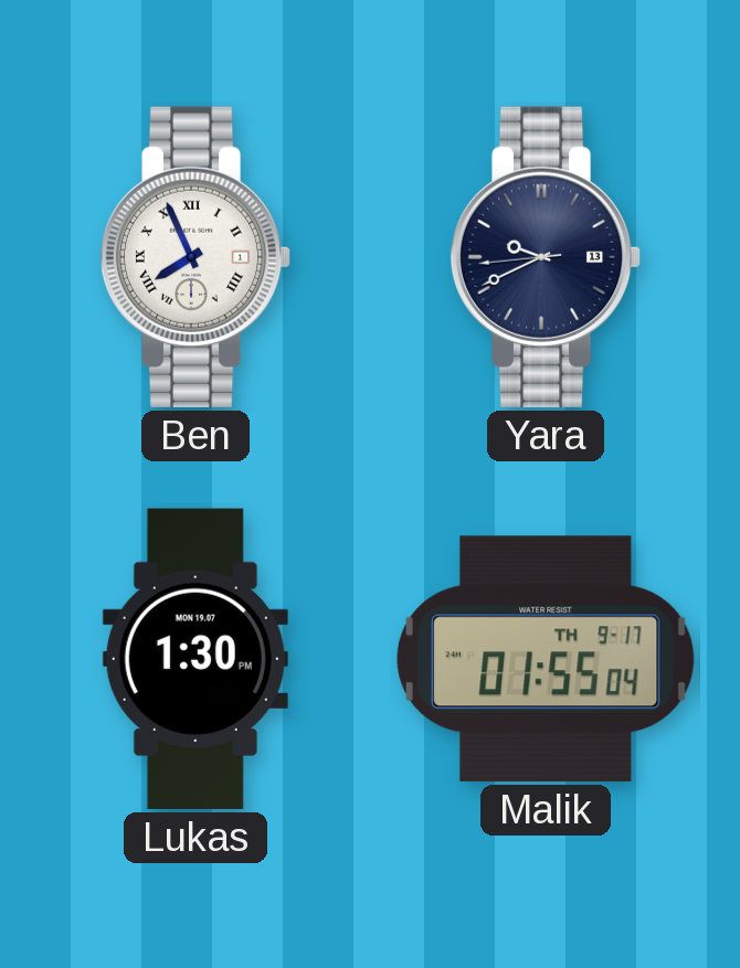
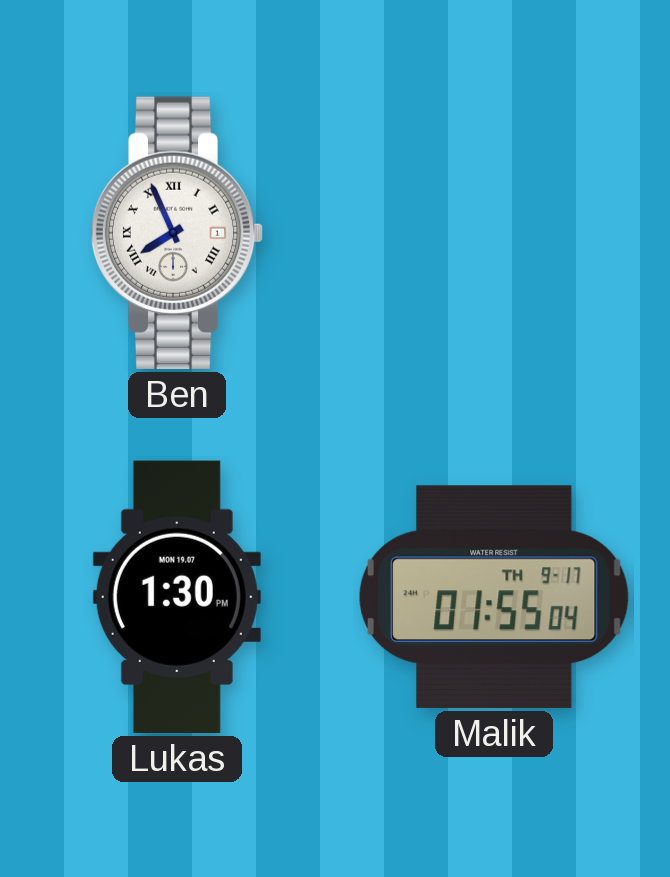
Yara: 9:40 -> none
